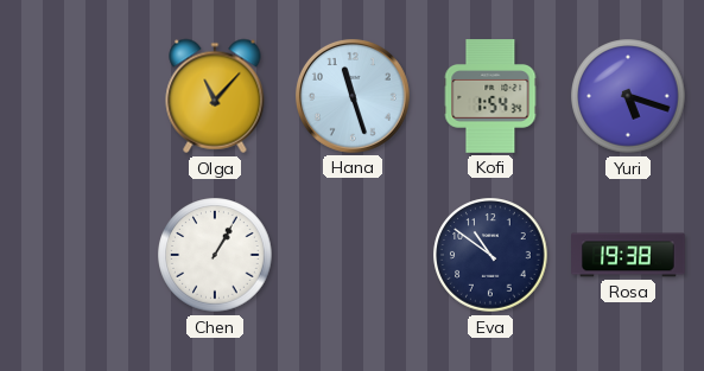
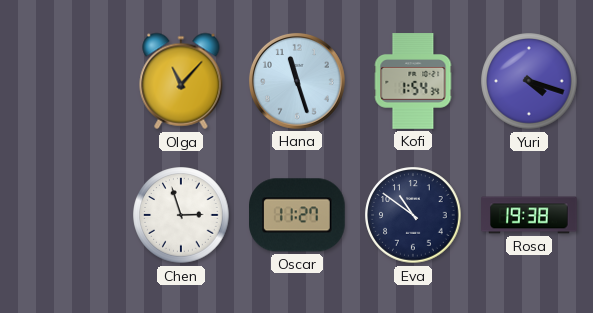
Yuri: 5:18 -> 4:18
Chen: 1:05 -> 2:57
Oscar: none -> 11:27
